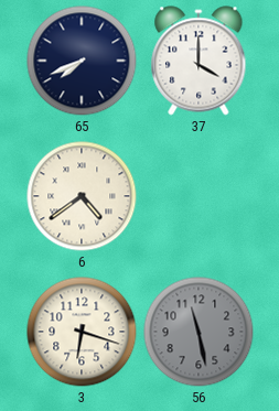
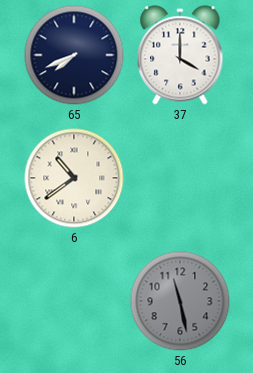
6: 4:39 -> 10:39
3: 6:18 -> none
